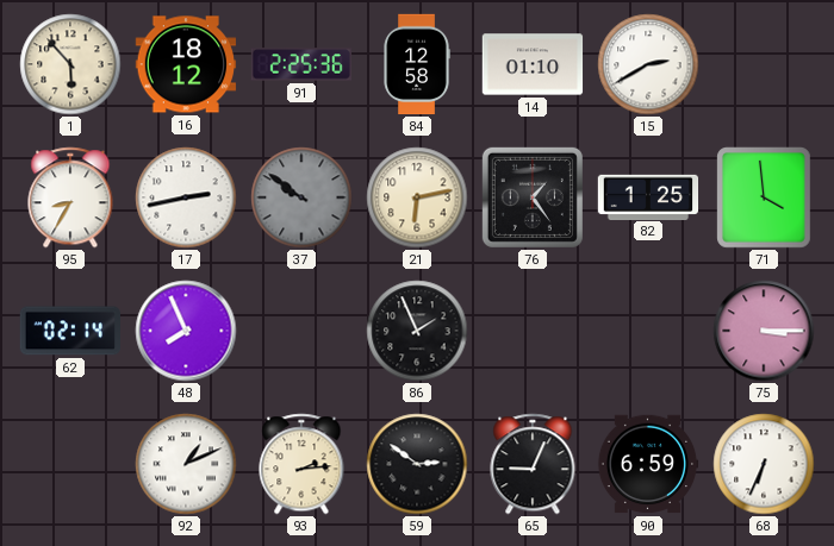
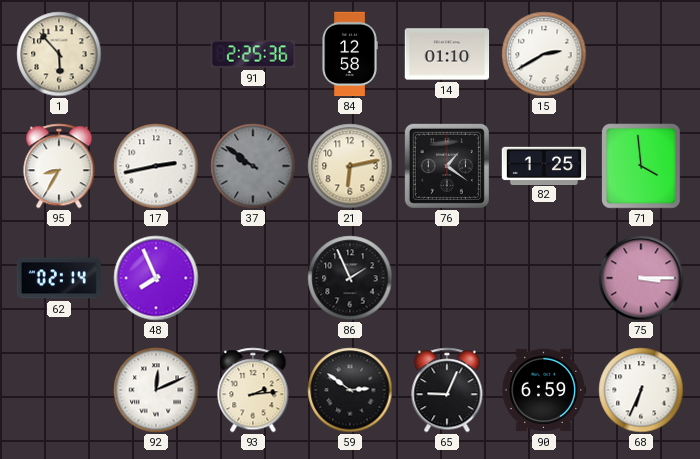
16: 18:12 -> none
76: 1:24 -> 1:21
92: 1:11 -> 12:11
